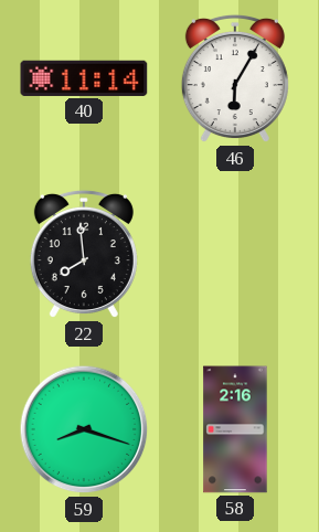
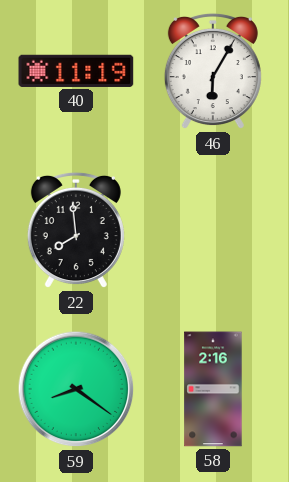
40: 11:14 -> 11:19
59: 8:18 -> 8:21
